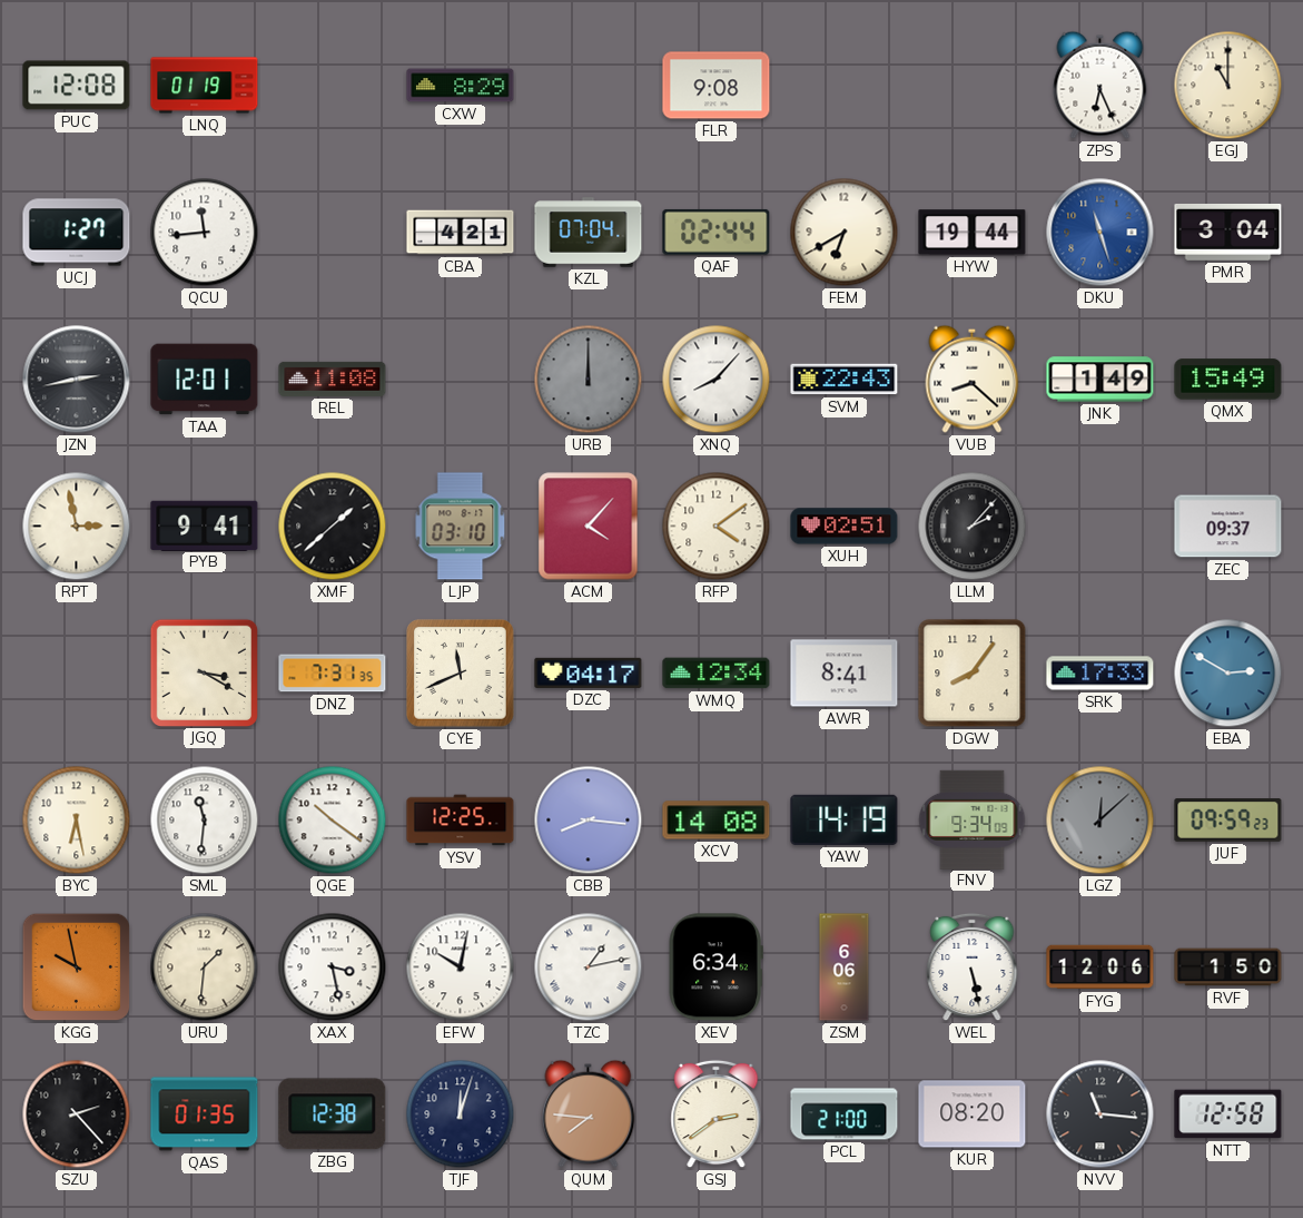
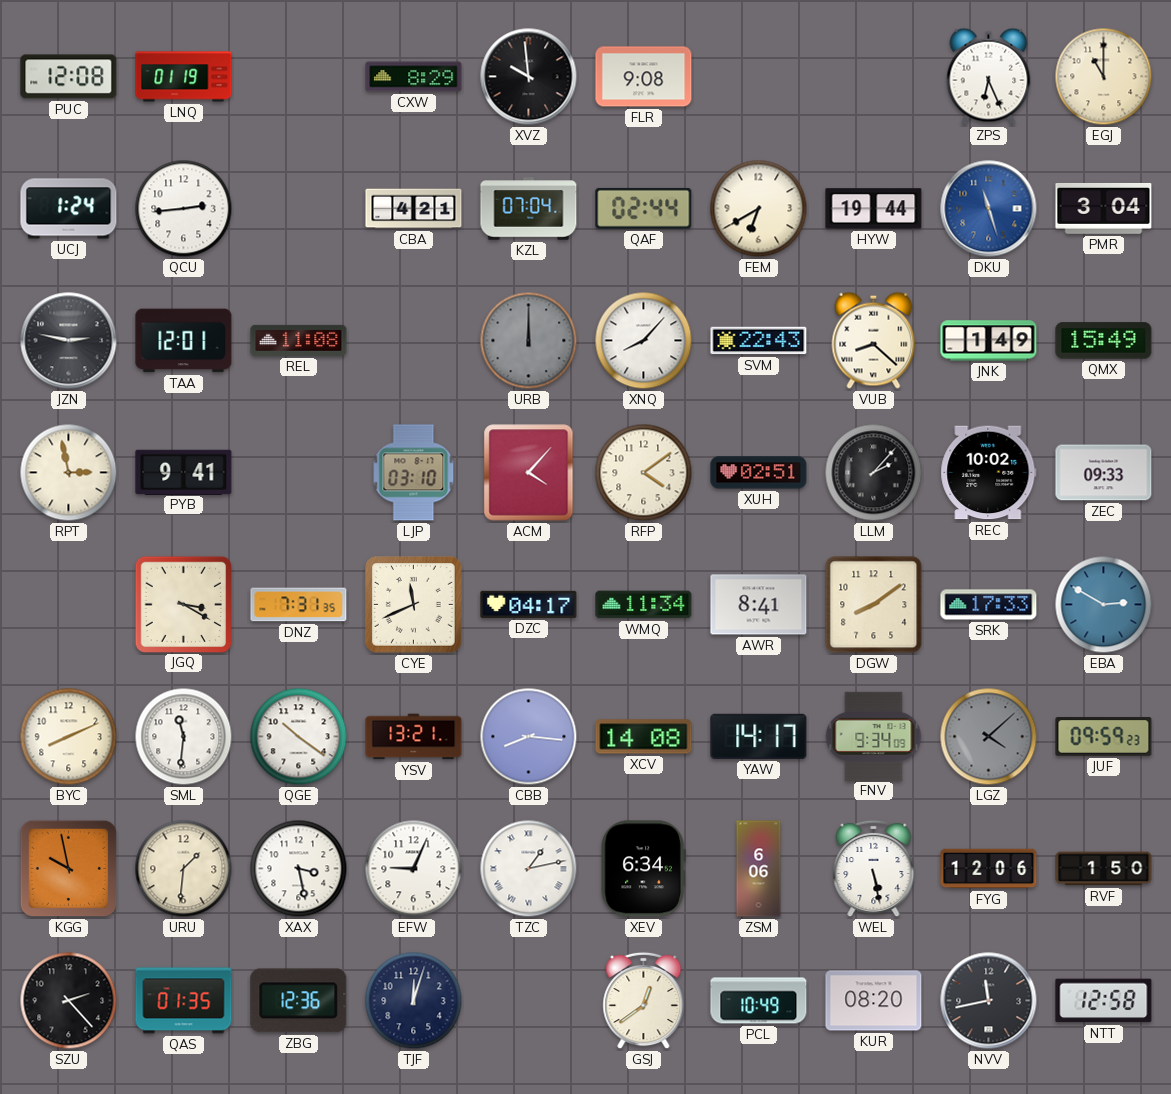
XVZ: none -> 9:59
UCJ: 1:27 -> 1:24
QCU: 11:44 -> 2:44
JZN: 2:43 -> 2:47
XMF: 1:38 -> none
REC: none -> 10:02
ZEC: 09:37 -> 09:33
WMQ: 12:34 -> 11:34
DGW: 8:06 -> 8:09
BYC: 6:28 -> 8:11
YSV: 12:25 -> 13:21
YAW: 14:19 -> 14:17
LGZ: 12:08 -> 4:08
EFW: 10:02 -> 9:04
ZBG: 12:38 -> 12:36
QUM: 7:46 -> none
GSJ: 2:39 -> 12:39
PCL: 21:00 -> 10:49
NVV: 11:16 -> 11:43
